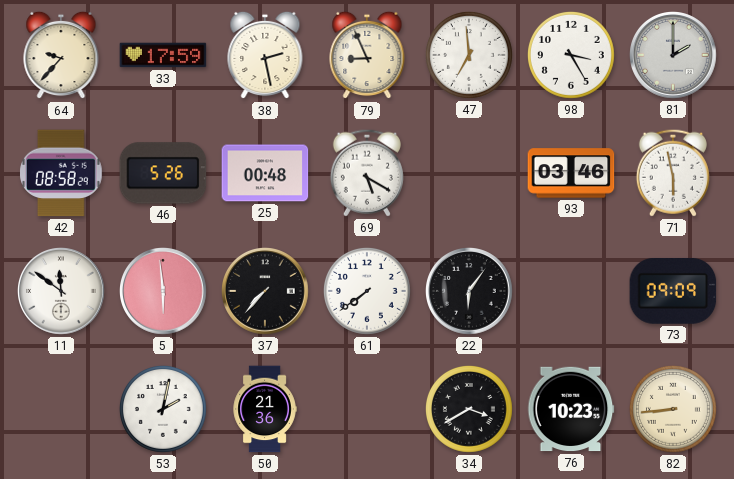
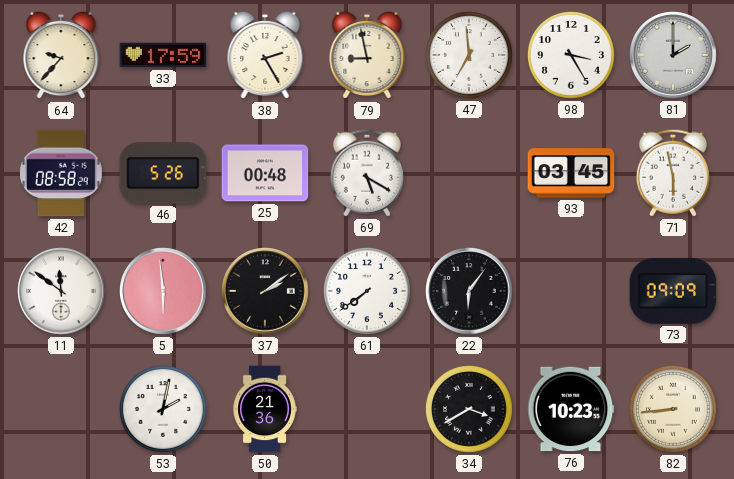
38: 2:28 -> 2:25
79: 8:56 -> 8:58
93: 03:46 -> 03:45
37: 7:37 -> 2:09
